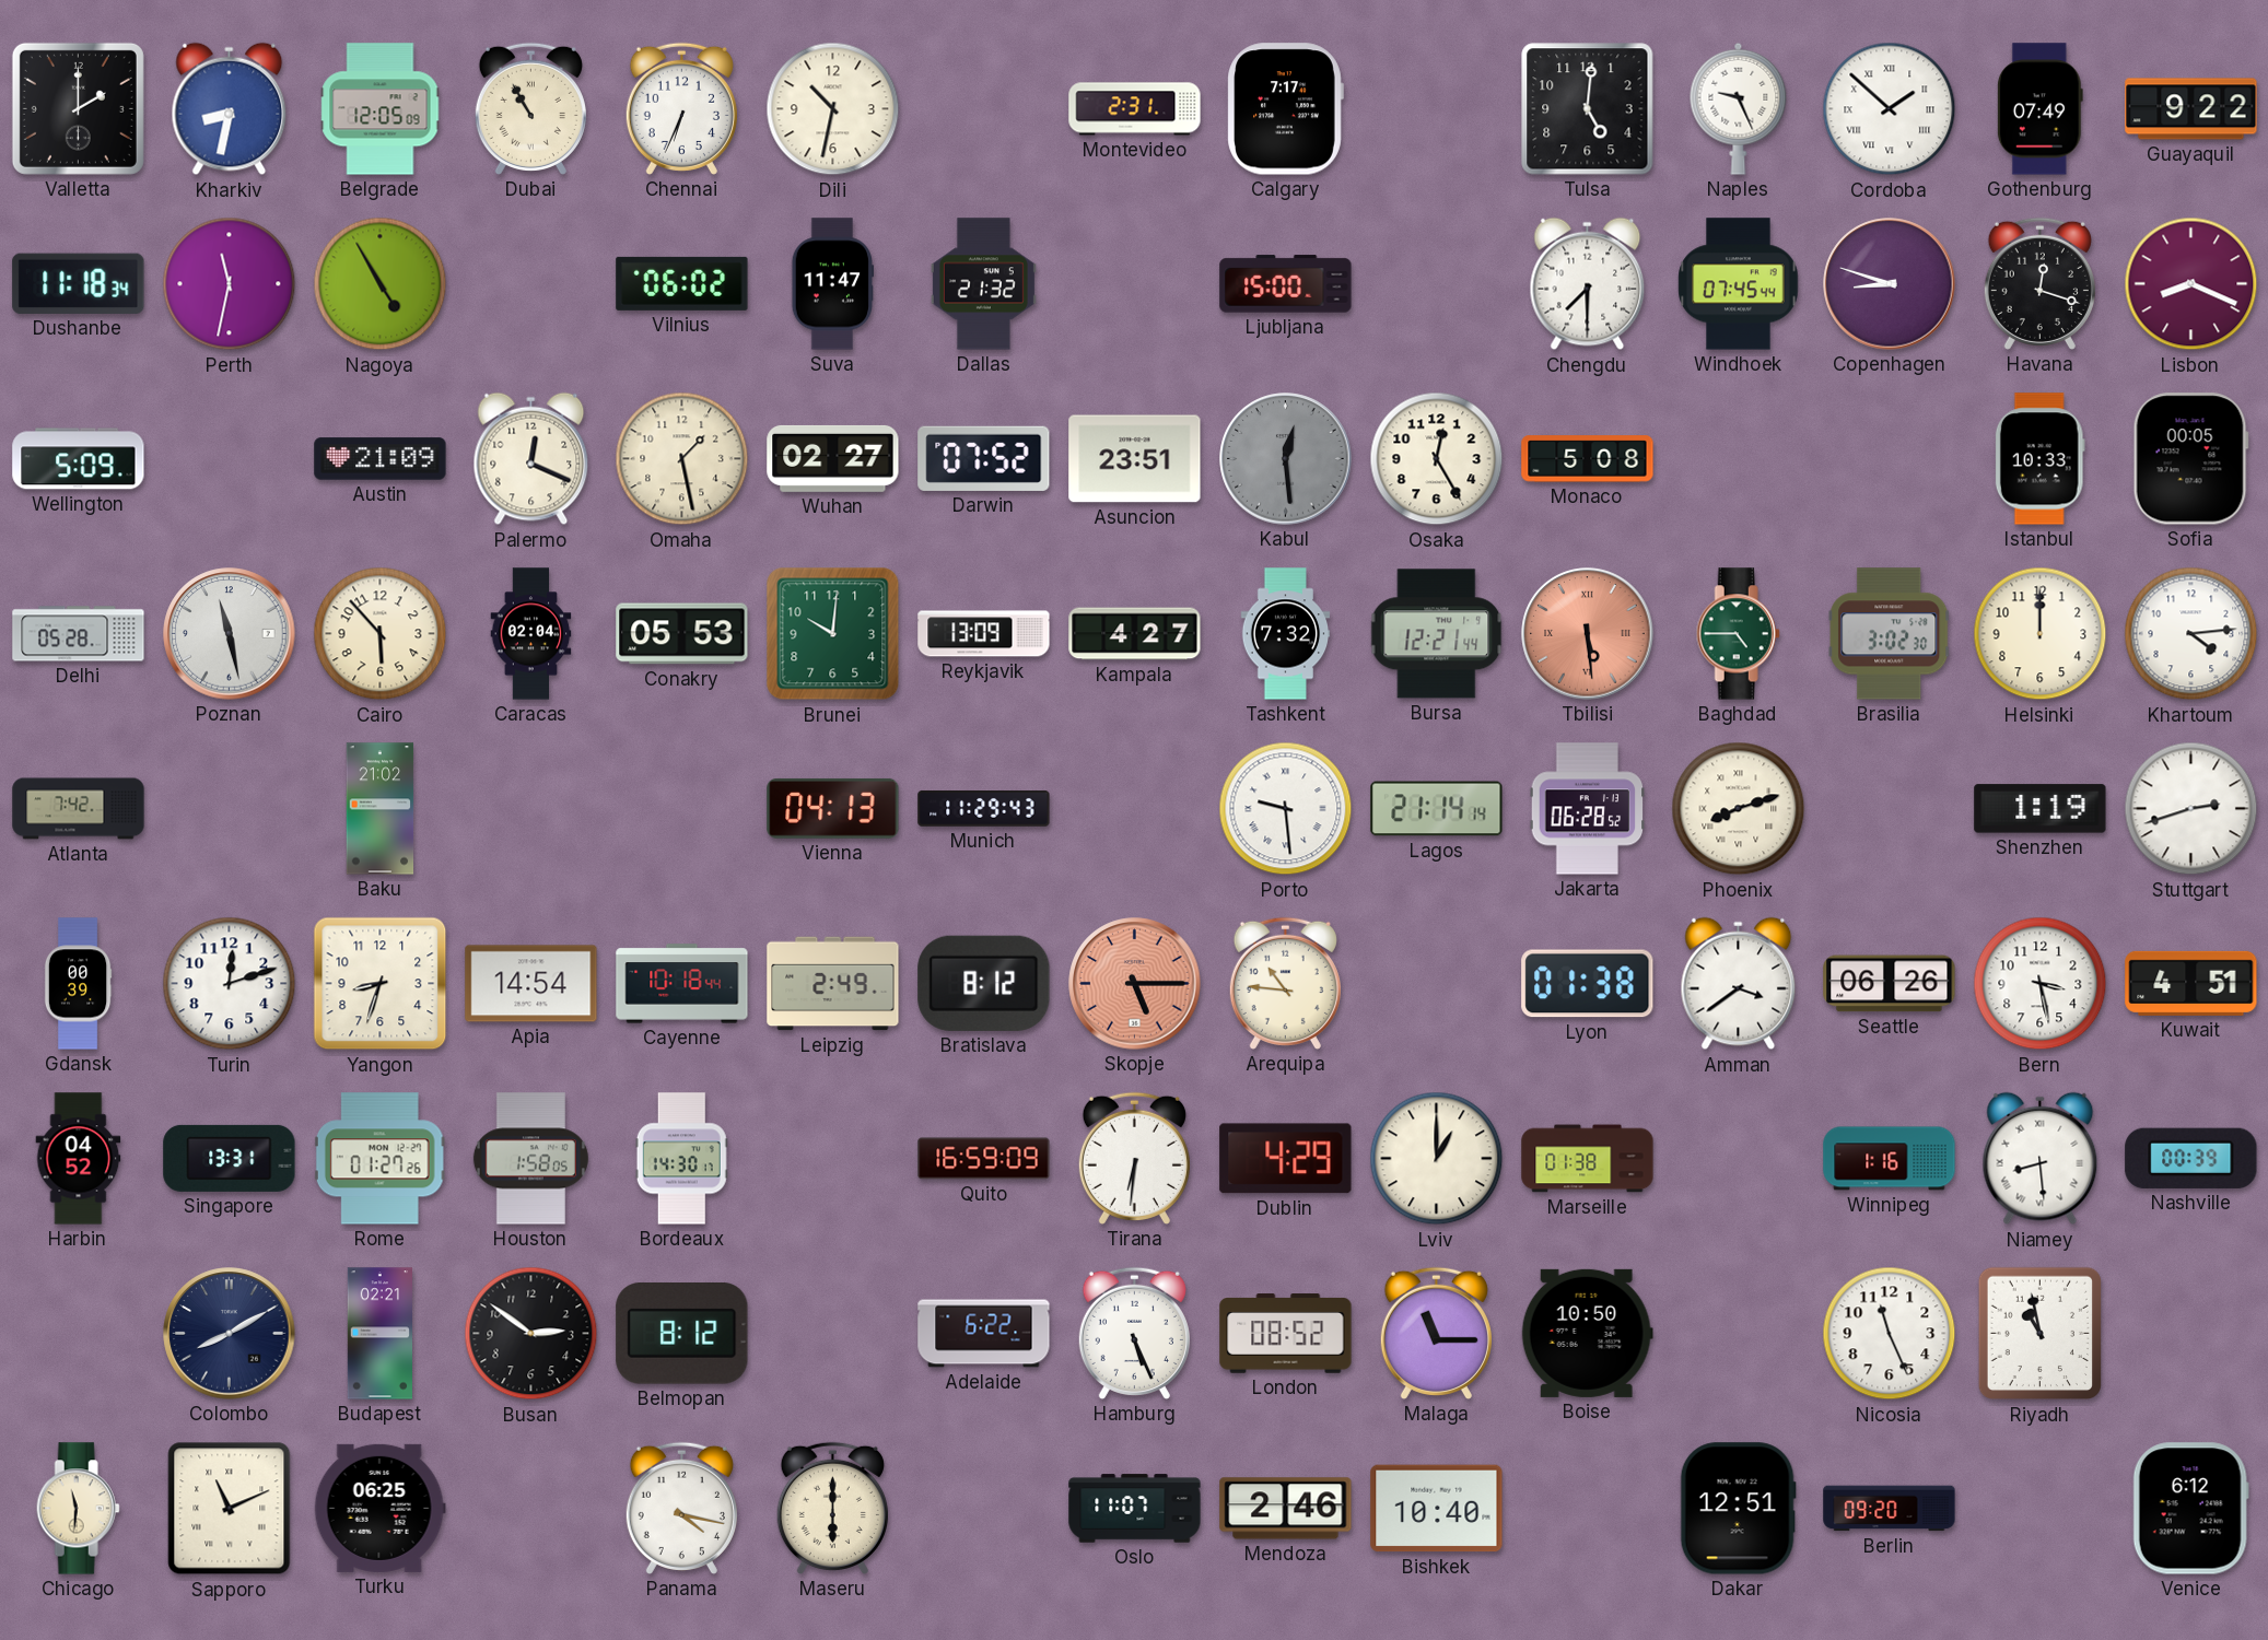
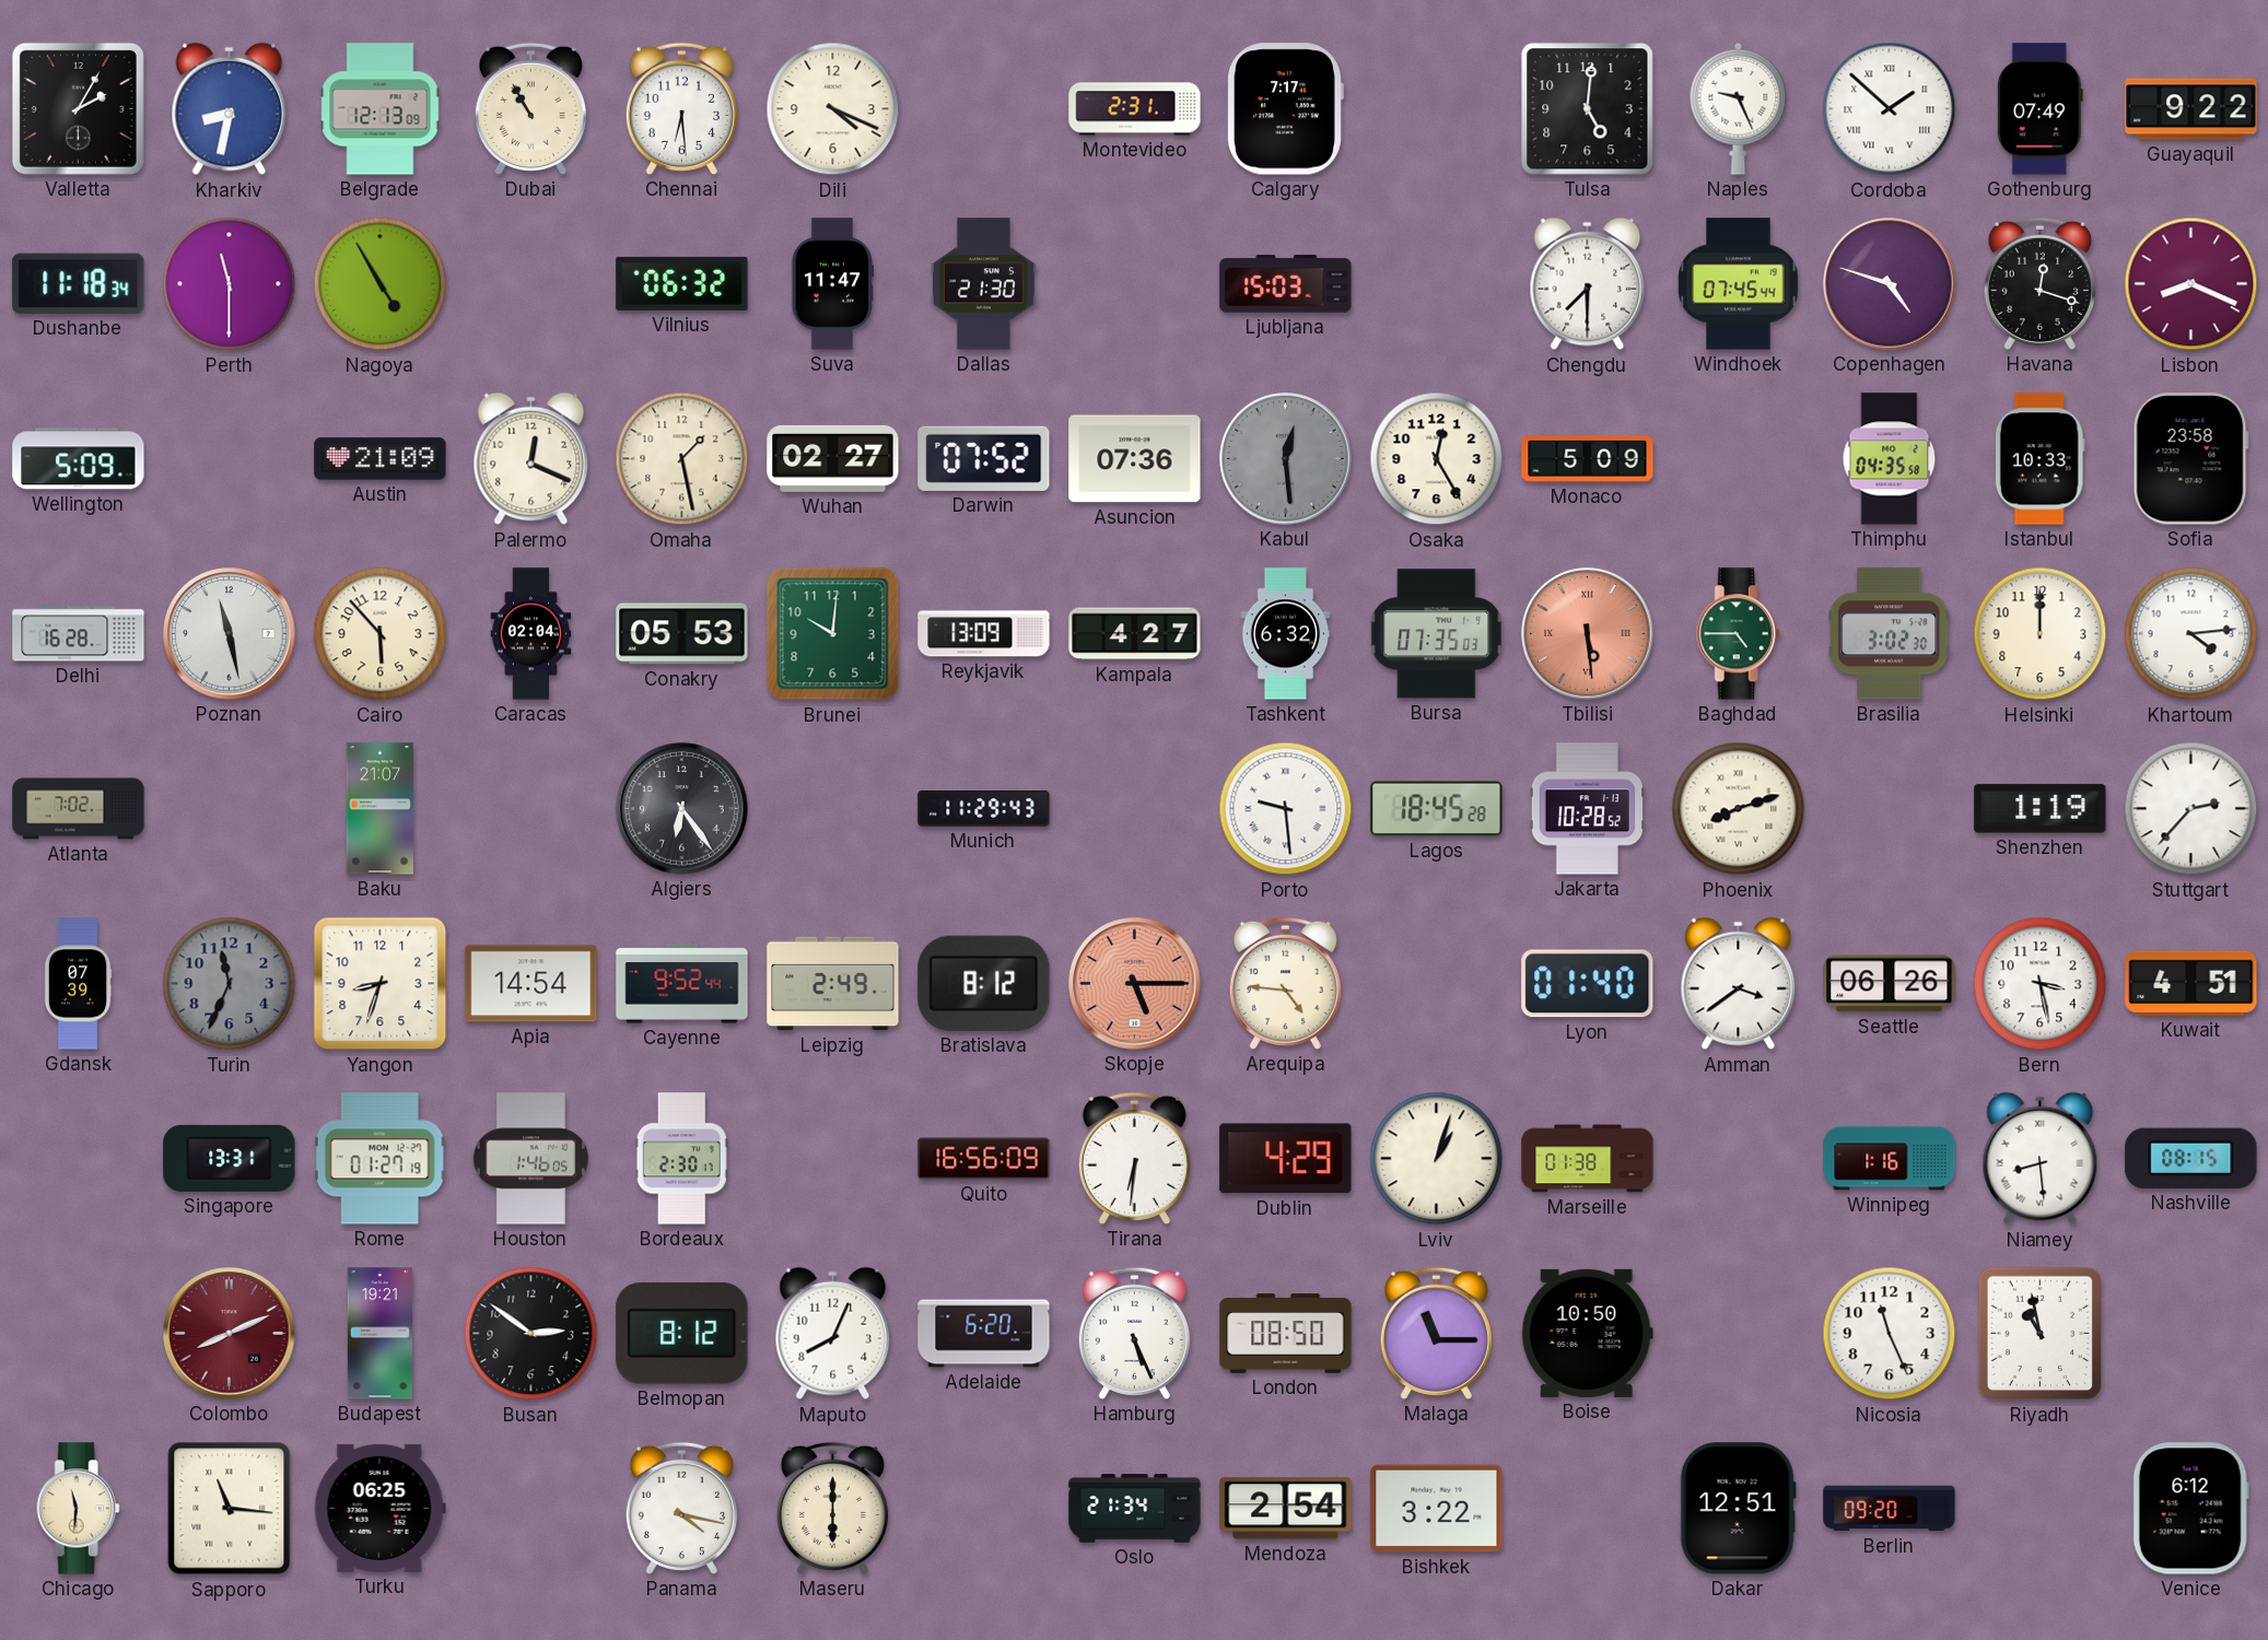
Valletta: 2:00 -> 2:05
Belgrade: 12:05 -> 12:13
Chennai: 6:34 -> 6:29
Dili: 10:32 -> 4:19
Perth: 11:32 -> 11:30
Vilnius: 06:02 -> 06:32
Dallas: 21:32 -> 21:30
Ljubljana: 15:00 -> 15:03
Copenhagen: 8:48 -> 4:48
Asuncion: 23:51 -> 07:36
Monaco: 5:08 -> 5:09
Thimphu: none -> 04:35
Sofia: 00:05 -> 23:58
Delhi: 05:28 -> 16:28
Tashkent: 7:32 -> 6:32
Bursa: 12:21 -> 07:35
Atlanta: 7:42 -> 7:02
Baku: 21:02 -> 21:07
Algiers: none -> 6:24
Vienna: 04:13 -> none
Lagos: 21:14 -> 18:45
Jakarta: 06:28 -> 10:28
Stuttgart: 2:42 -> 2:37
Gdansk: 00:39 -> 07:39
Turin: 12:12 -> 11:34
Turin dial: white -> grey
Cayenne: 10:18 -> 9:52
Arequipa: 10:46 -> 4:46
Lyon: 01:38 -> 01:40
Harbin: 04:52 -> none
Rome: 01:27:26 -> 01:27:19
Houston: 1:58 -> 1:46
Bordeaux: 14:30 -> 2:30
Quito: 16:59 -> 16:56
Lviv: 1:00 -> 1:03
Nashville: 00:39 -> 08:15
Colombo: 8:10 -> 8:11
Colombo dial: navy -> burgundy
Budapest: 02:21 -> 19:21
Maputo: none -> 8:04
Adelaide: 6:22 -> 6:20
London: 08:52 -> 08:50
Sapporo: 11:11 -> 11:16
Oslo: 11:07 -> 21:34
Mendoza: 2:46 -> 2:54
Bishkek: 10:40 -> 3:22
